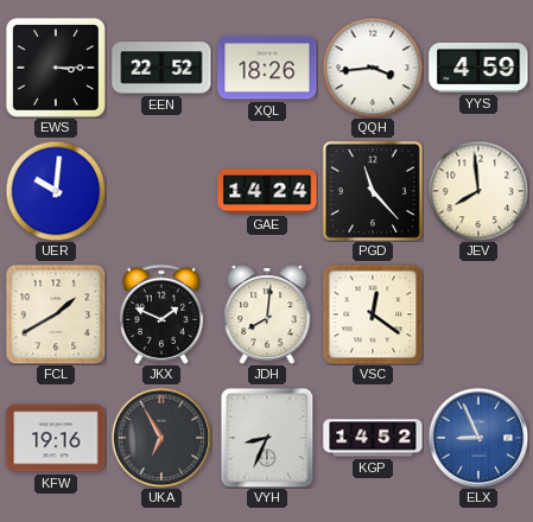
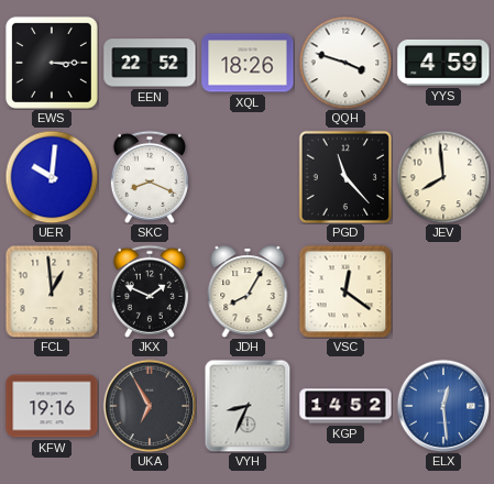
QQH: 3:44 -> 3:48
SKC: none -> 8:19
GAE: 14:24 -> none
FCL: 1:40 -> 12:59
JDH: 8:01 -> 8:05
ELX: 8:56 -> 12:29
